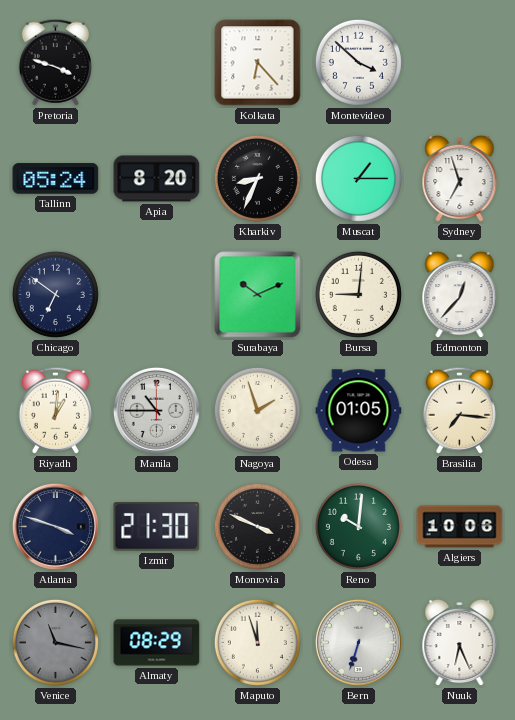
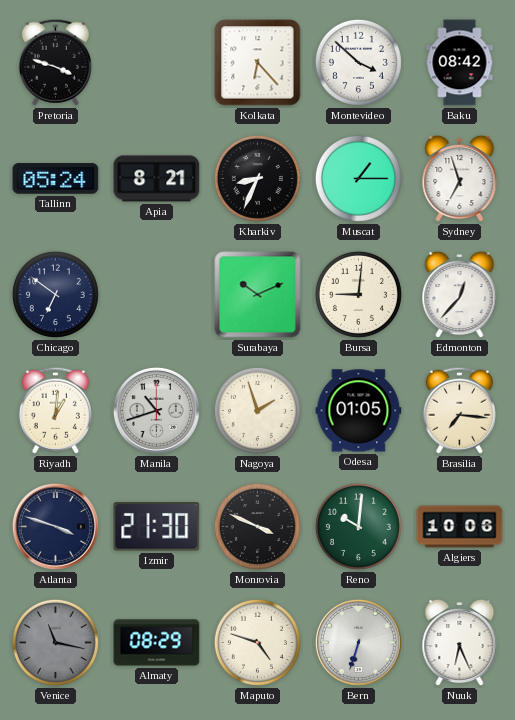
Baku: none -> 08:42
Apia: 8:20 -> 8:21
Manila: 10:45 -> 10:42
Maputo: 11:57 -> 4:48
